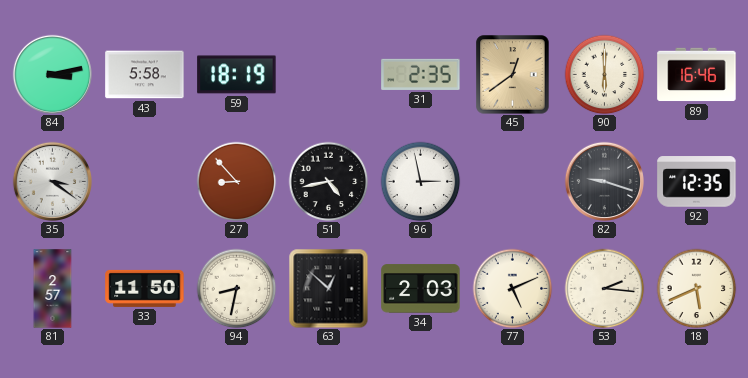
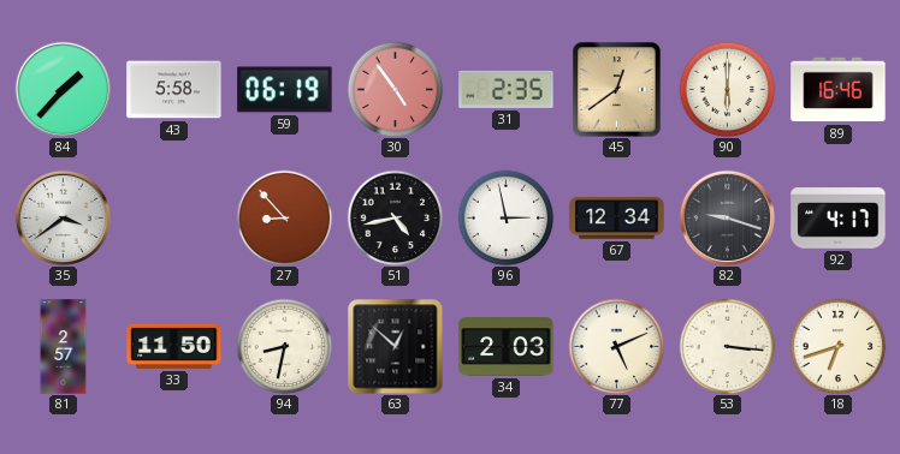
84: 3:13 -> 1:37
59: 18:19 -> 06:19
30: none -> 4:54
35: 3:21 -> 3:39
67: none -> 12:34
92: 12:35 -> 4:17
53: 2:16 -> 3:16
18: 5:41 -> 6:42
